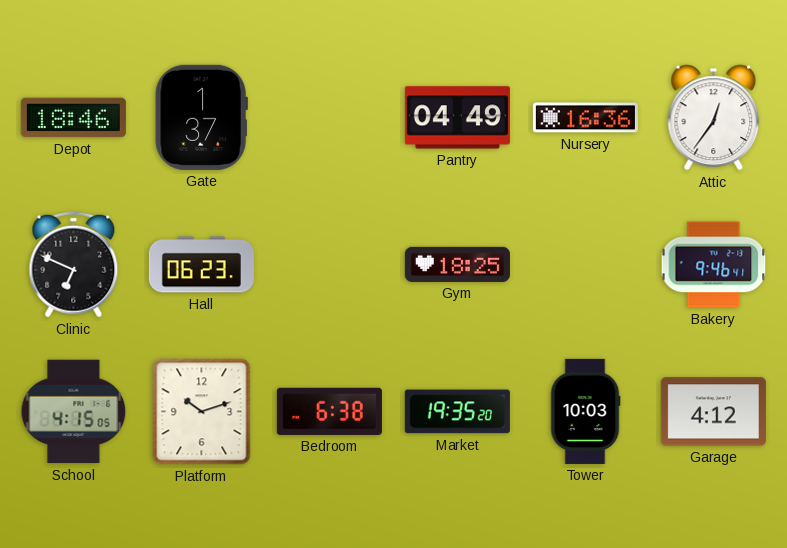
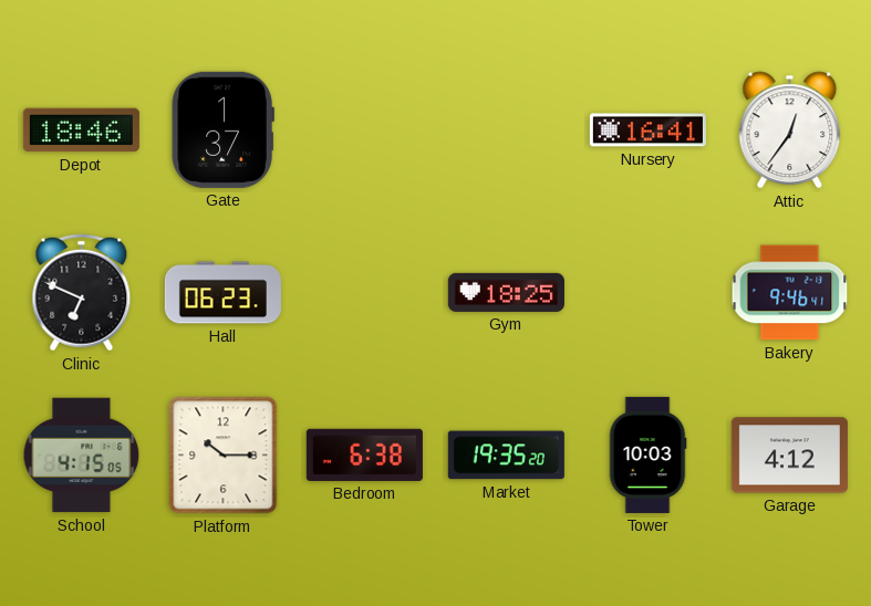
Pantry: 04:49 -> none
Nursery: 16:36 -> 16:41
Platform: 10:12 -> 10:15
